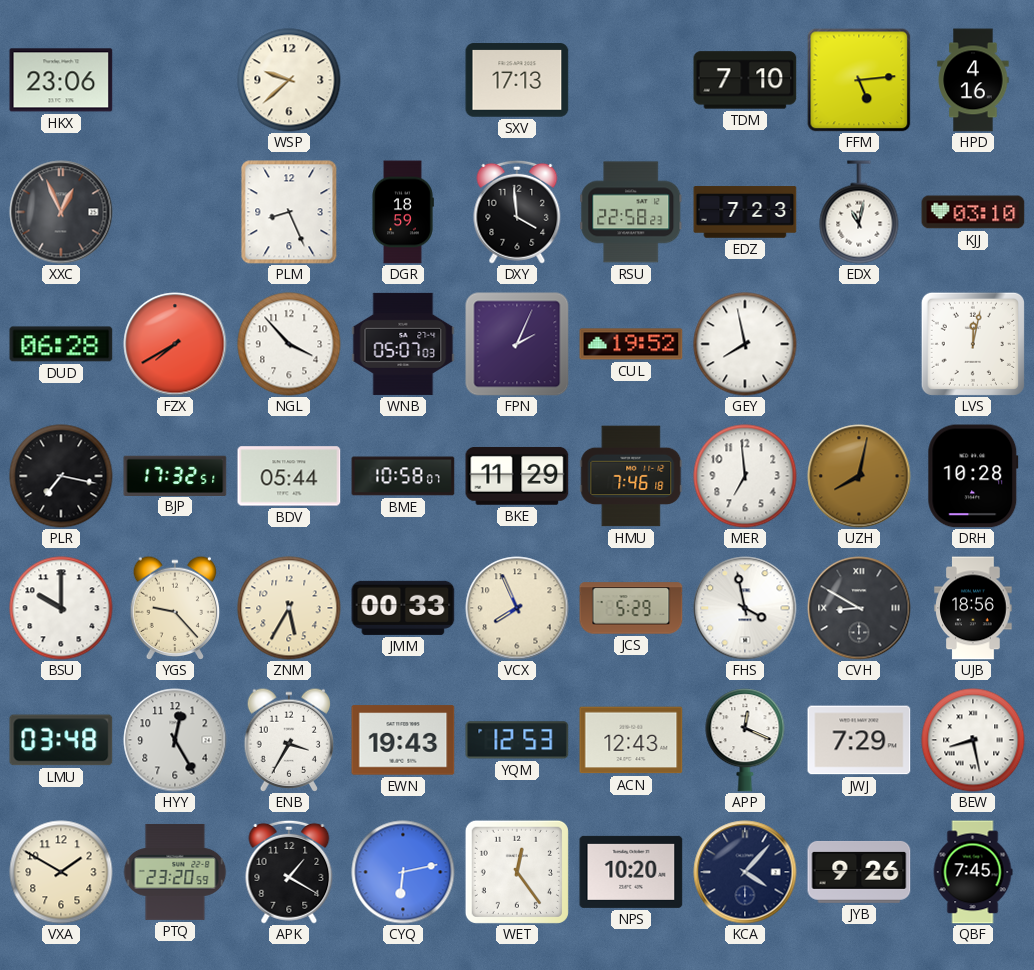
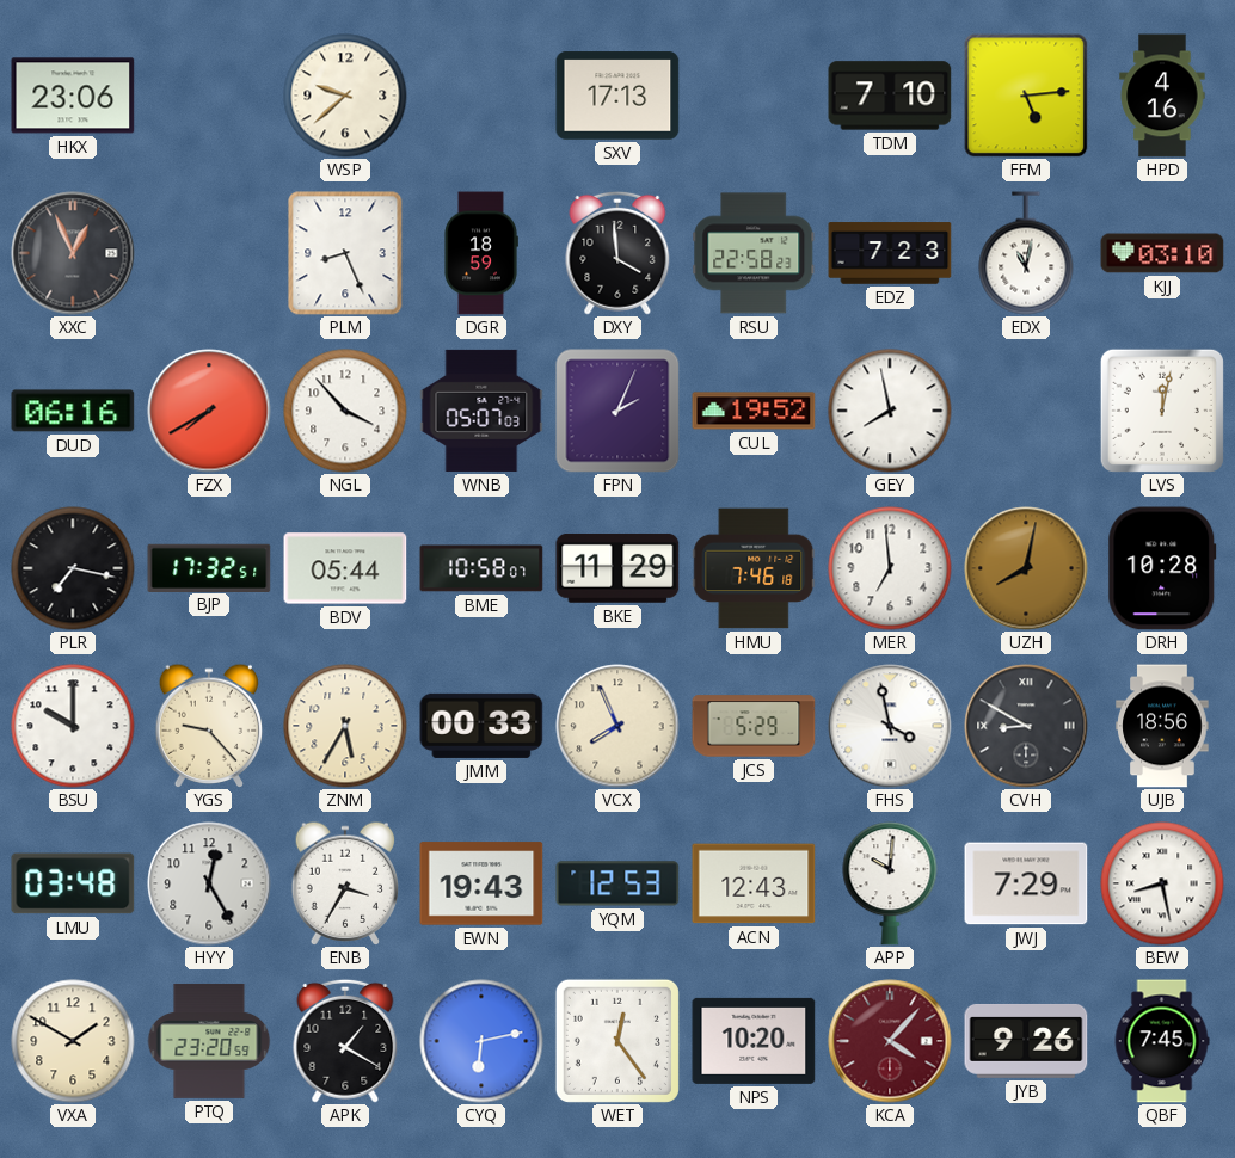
DUD: 06:28 -> 06:16
APP: 12:19 -> 10:01
KCA dial: navy -> burgundy
